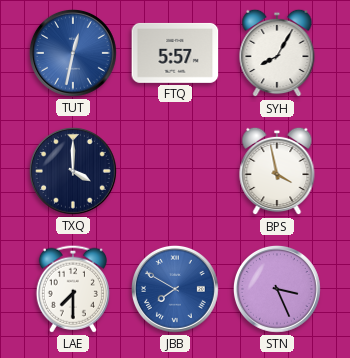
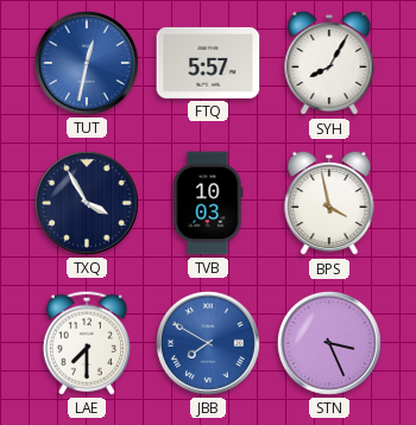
TXQ: 4:00 -> 3:55
TVB: none -> 10:03
